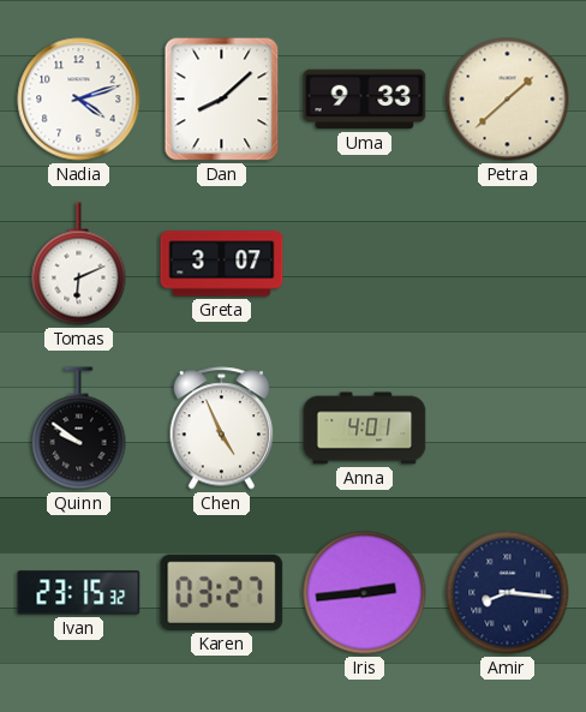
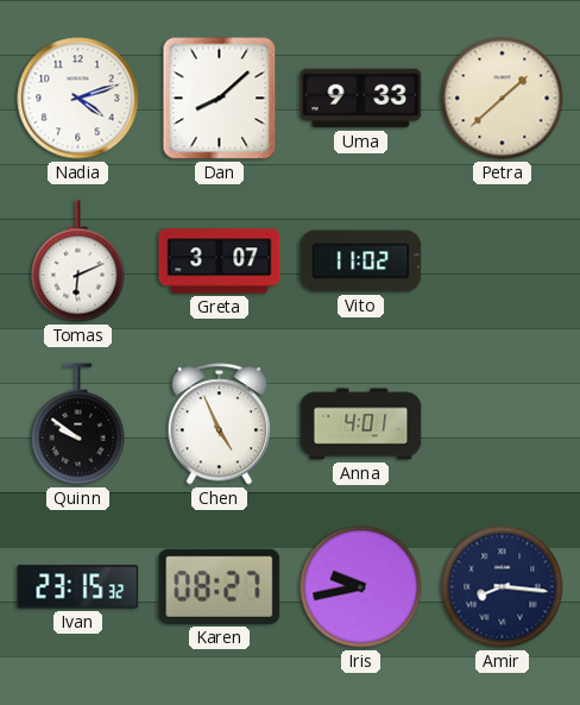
Vito: none -> 11:02
Karen: 03:27 -> 08:27
Iris: 2:44 -> 9:43
